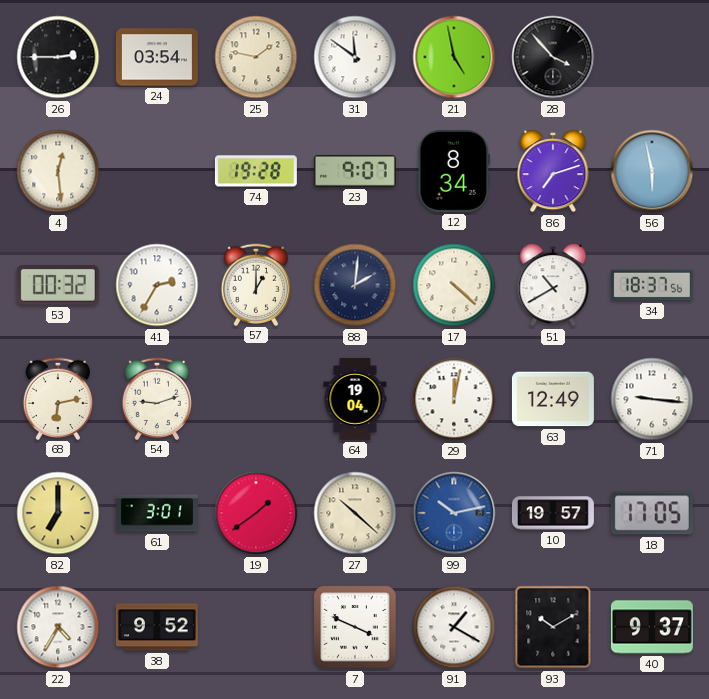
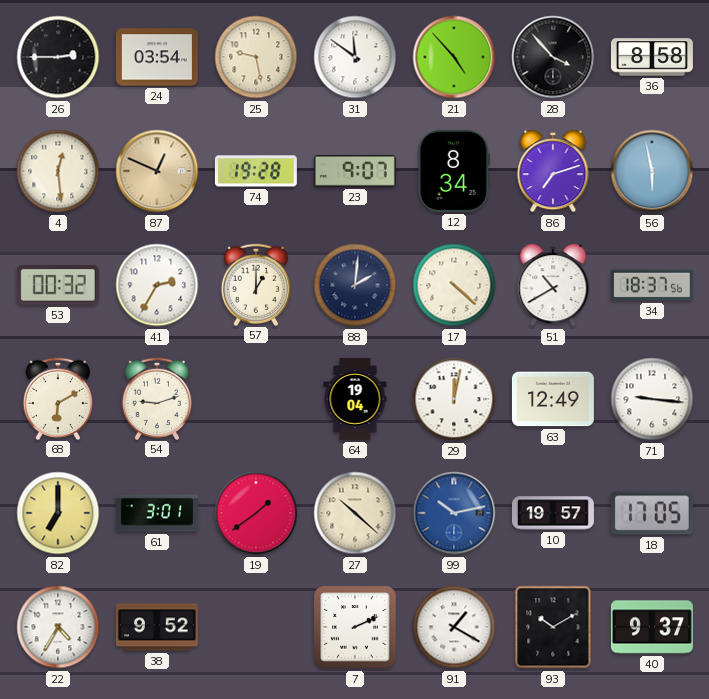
25: 1:47 -> 9:28
21: 4:58 -> 4:53
36: none -> 8:58
87: none -> 12:49
68: 6:13 -> 6:10
7: 3:49 -> 2:11
